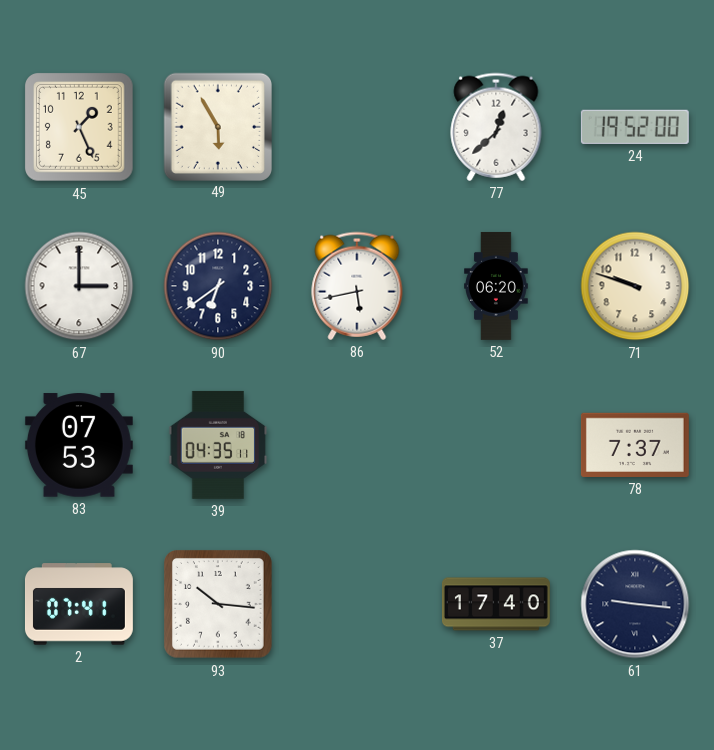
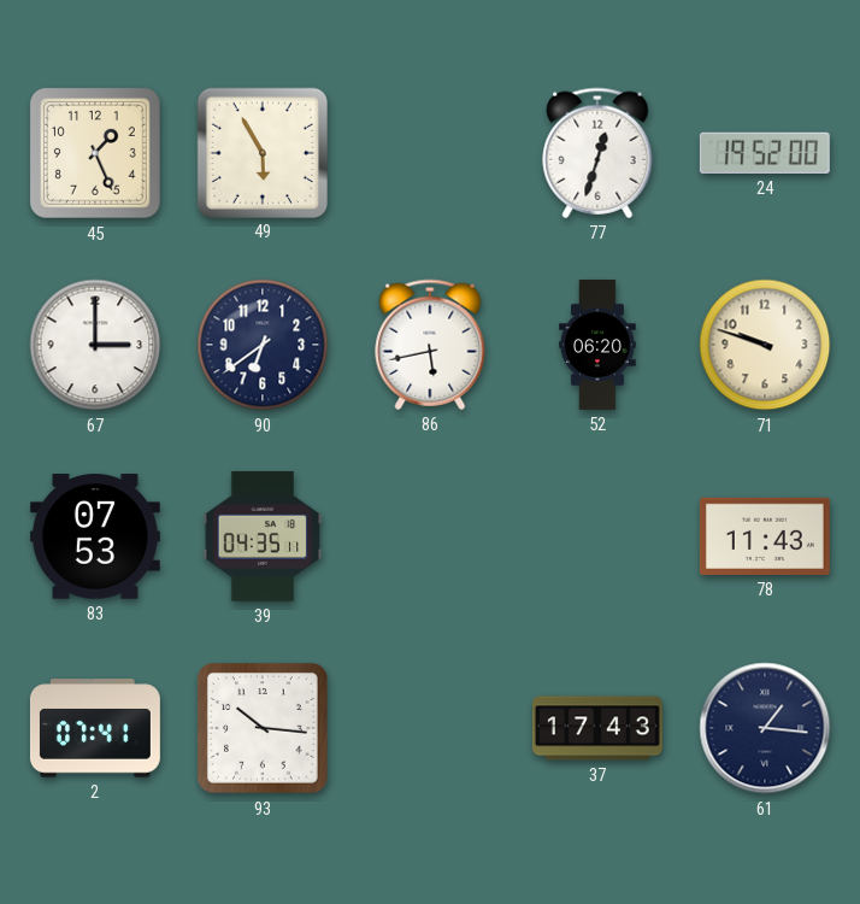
77: 12:38 -> 12:33
78: 7:37 -> 11:43
37: 17:40 -> 17:43
61: 9:16 -> 1:16
